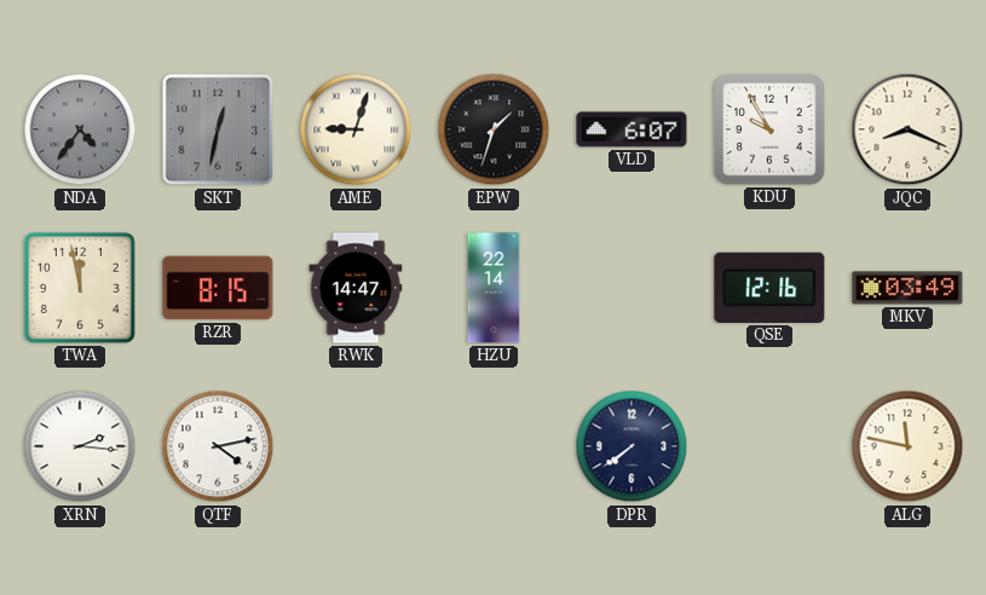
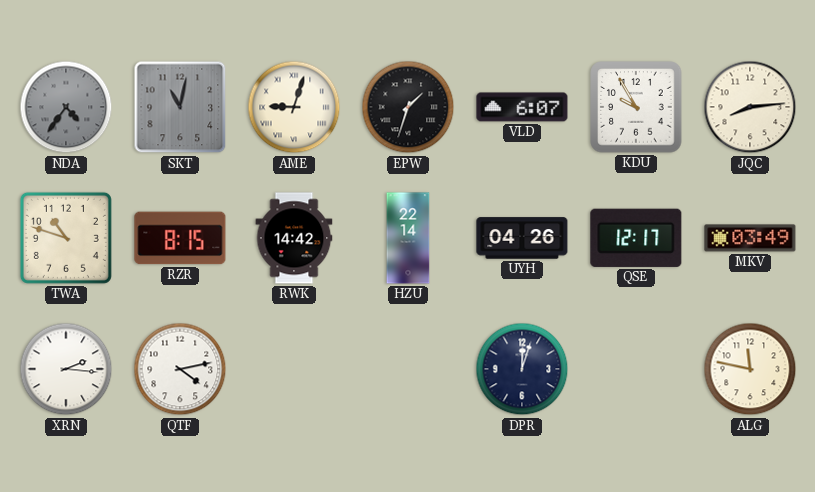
SKT: 12:32 -> 11:02
JQC: 8:19 -> 8:14
TWA: 11:58 -> 10:48
RWK: 14:47 -> 14:42
UYH: none -> 04:26
QSE: 12:16 -> 12:17
DPR: 7:39 -> 12:03
